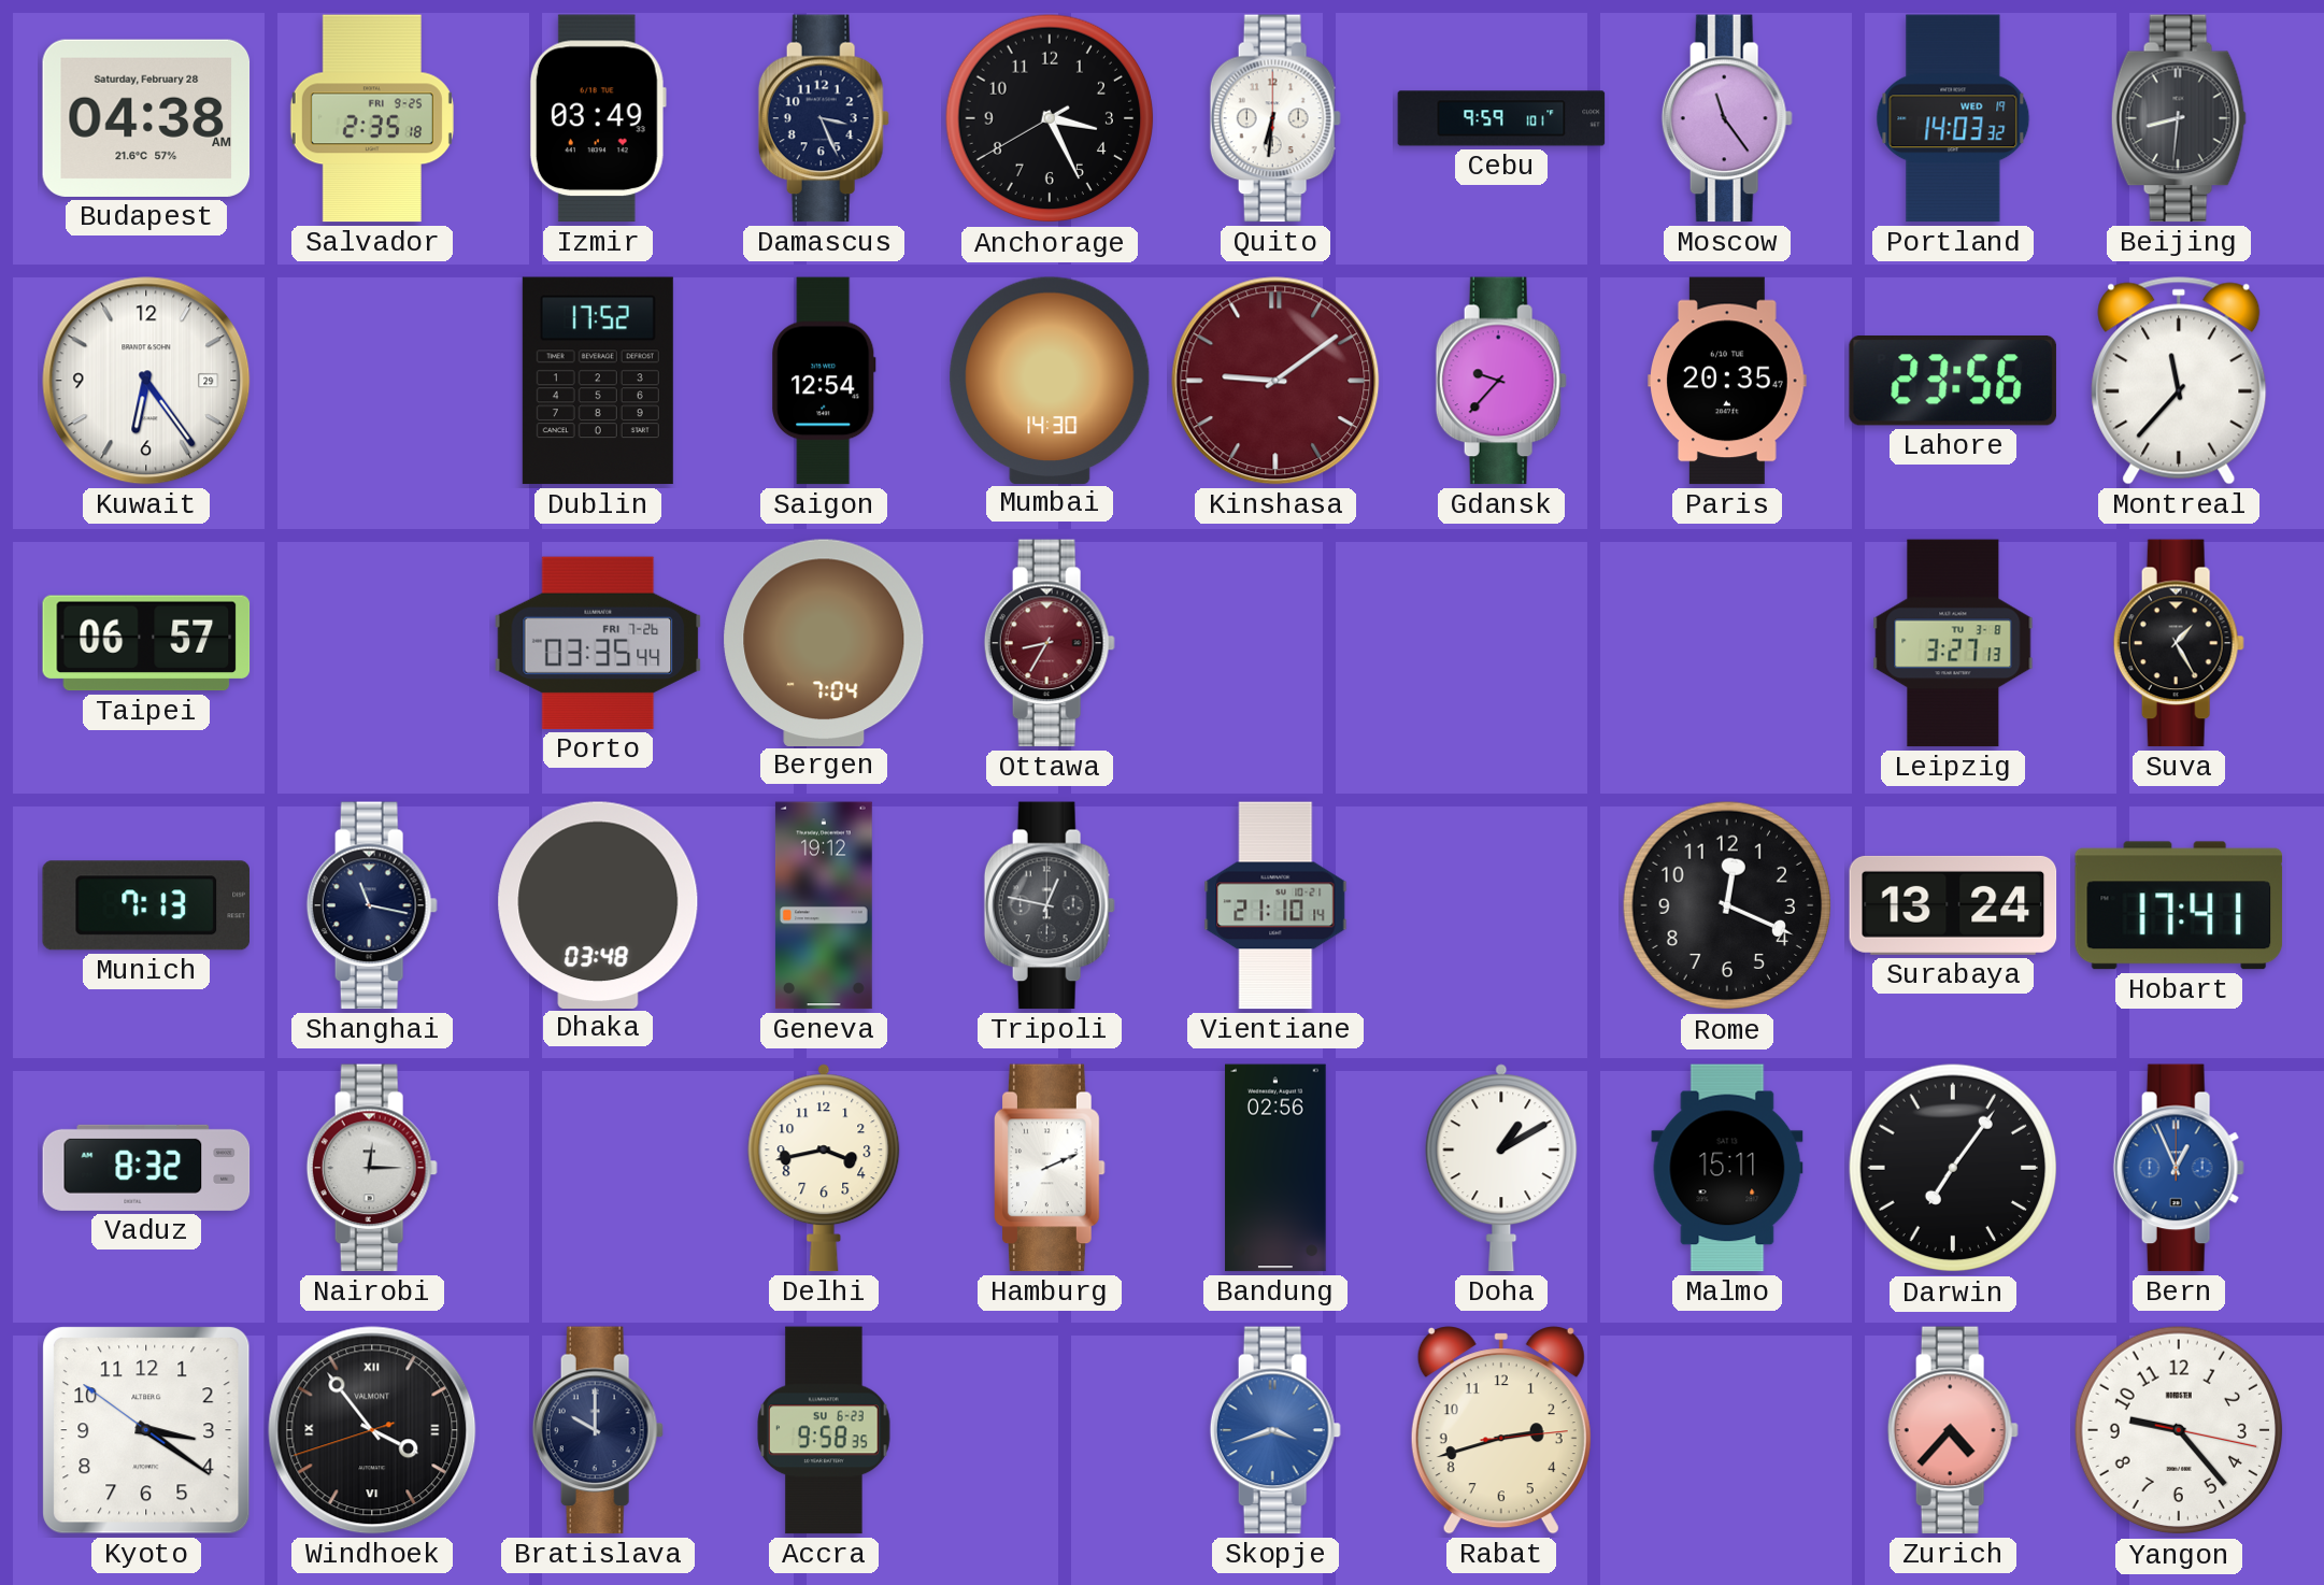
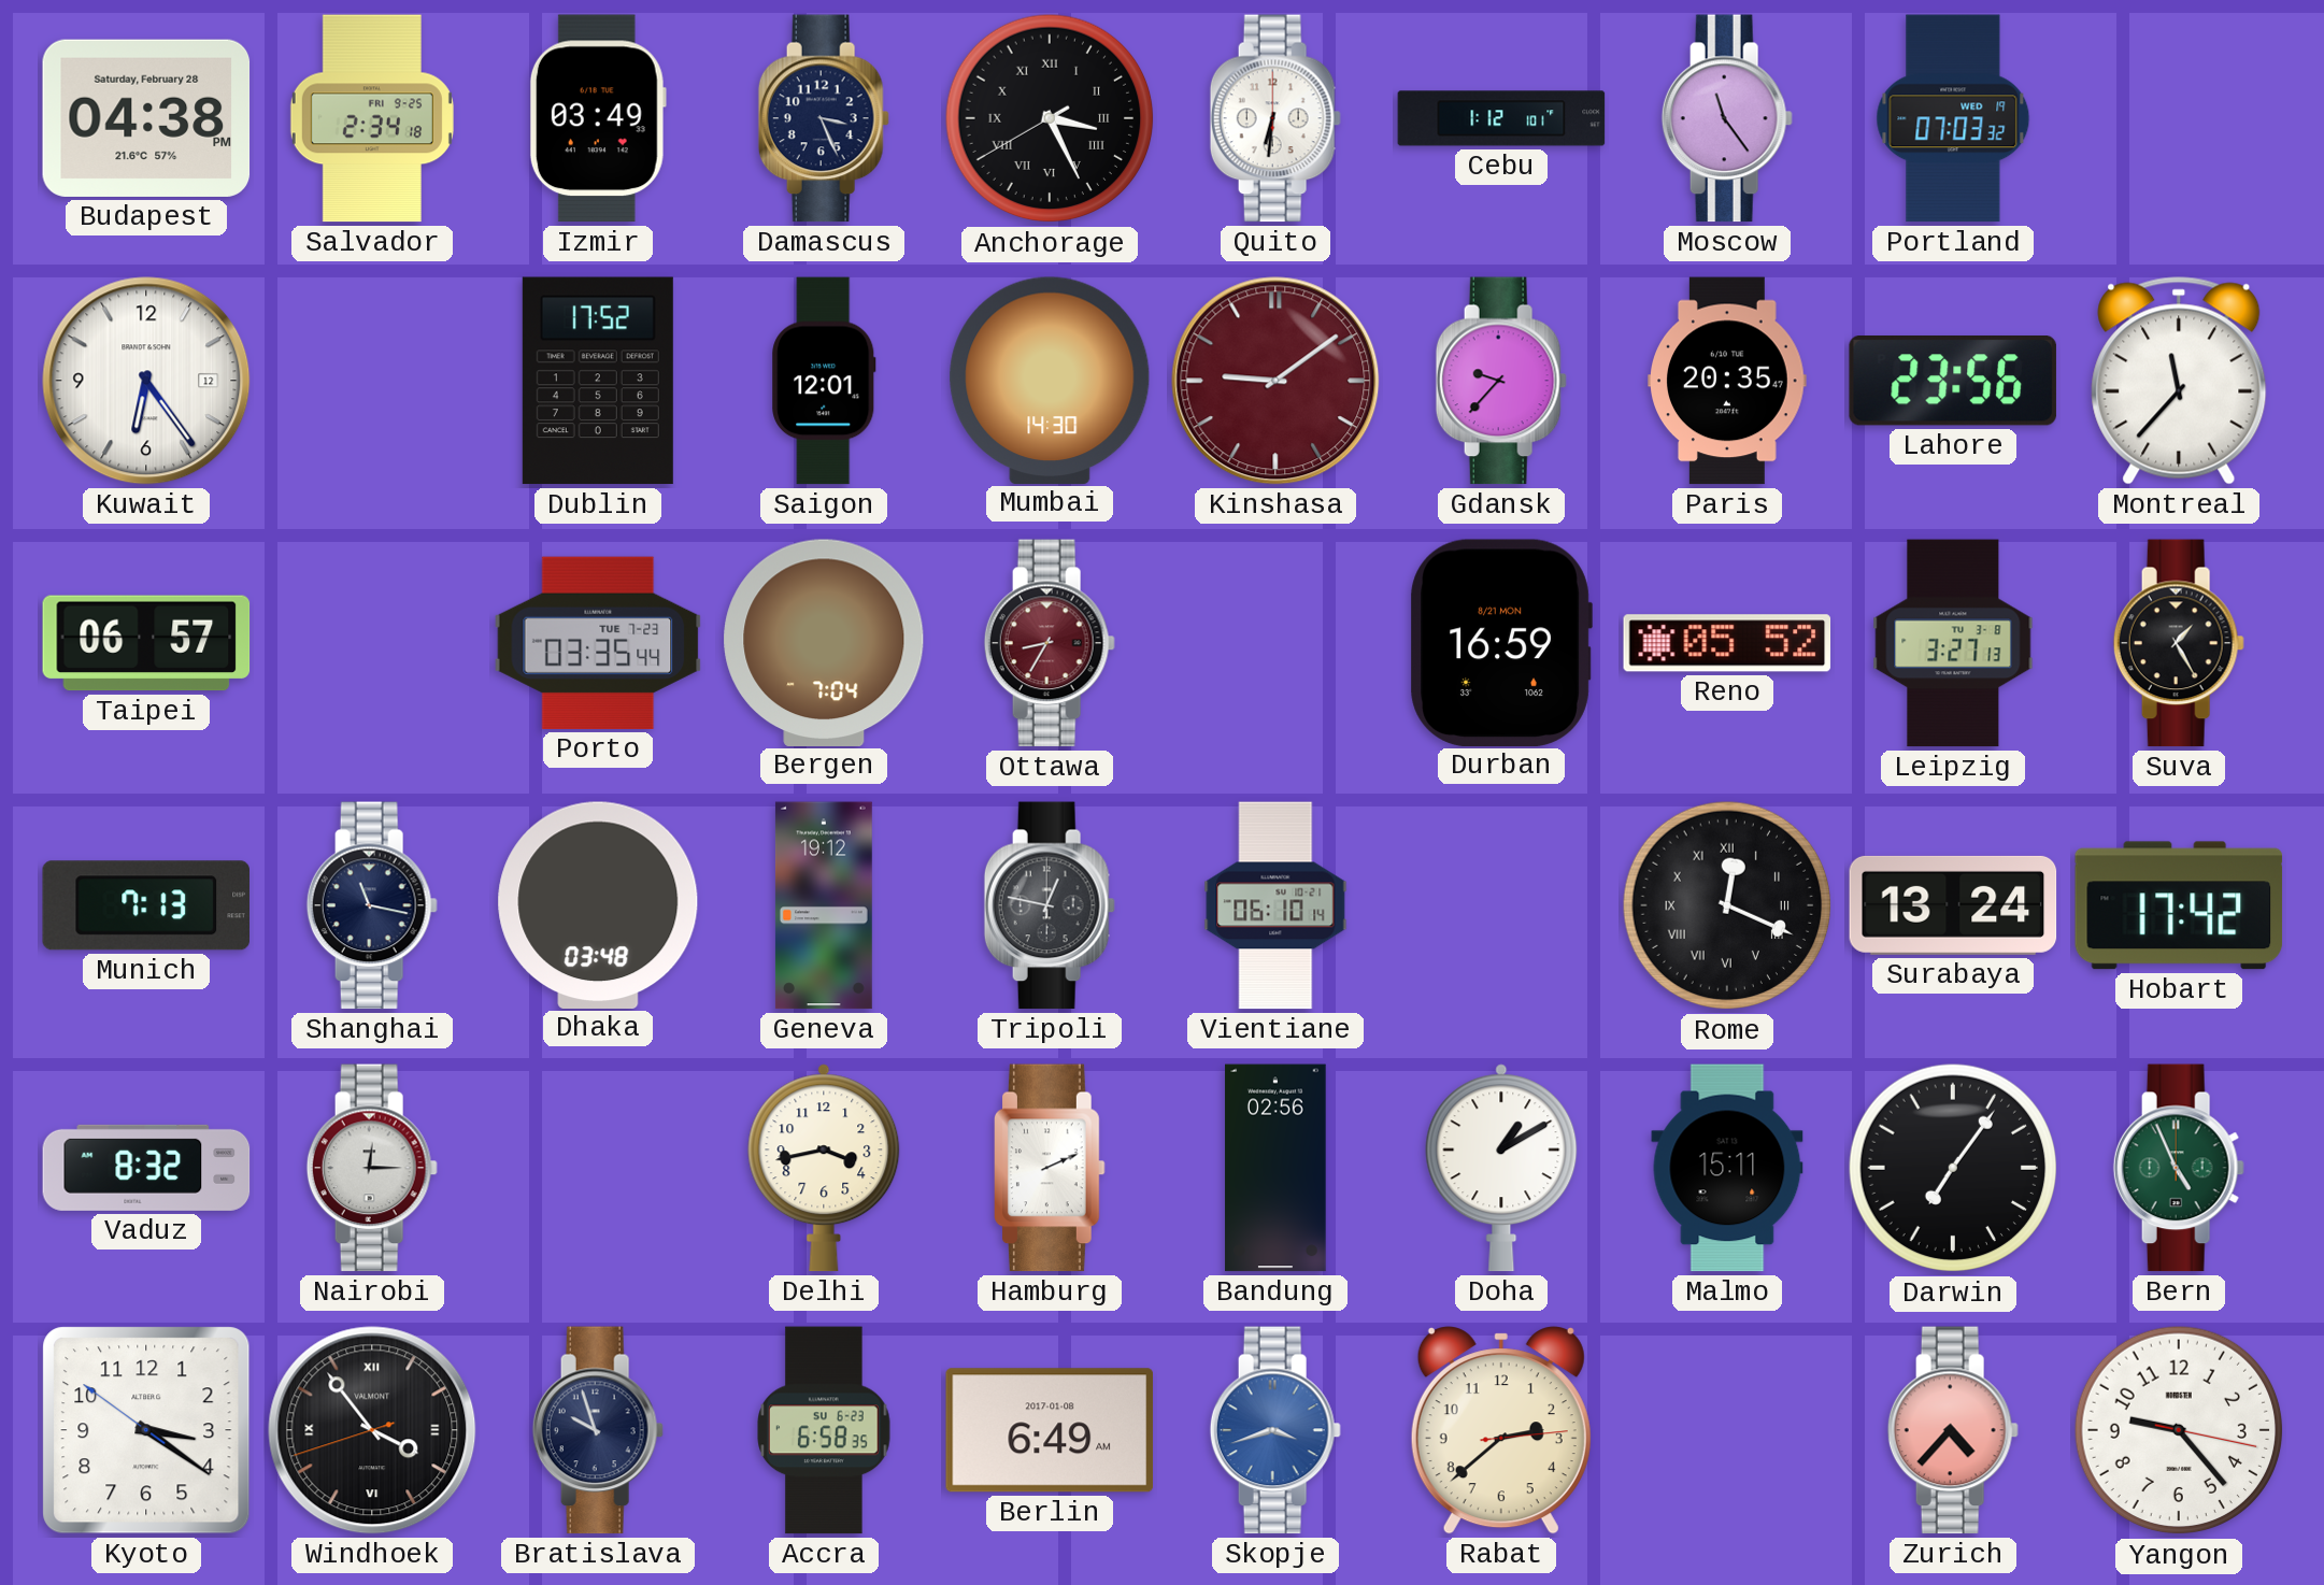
Budapest: 04:38 AM -> 04:38 PM
Salvador: 2:35 -> 2:34
Anchorage numerals: Arabic -> Roman
Cebu: 9:59 -> 1:12
Portland: 14:03 -> 07:03
Beijing: 8:31 -> none
Kuwait date: 29 -> 12
Saigon: 12:54 -> 12:01
Porto date: FRI 7-26 -> TUE 7-23
Durban: none -> 16:59
Reno: none -> 05:52
Vientiane: 21:10 -> 06:10
Rome numerals: Arabic -> Roman
Hobart: 17:41 -> 17:42
Bern: 12:56 -> 4:56
Bern dial: blue -> green
Bratislava: 10:00 -> 9:57
Accra: 9:58 -> 6:58
Berlin: none -> 6:49
Rabat: 2:42 -> 2:38
